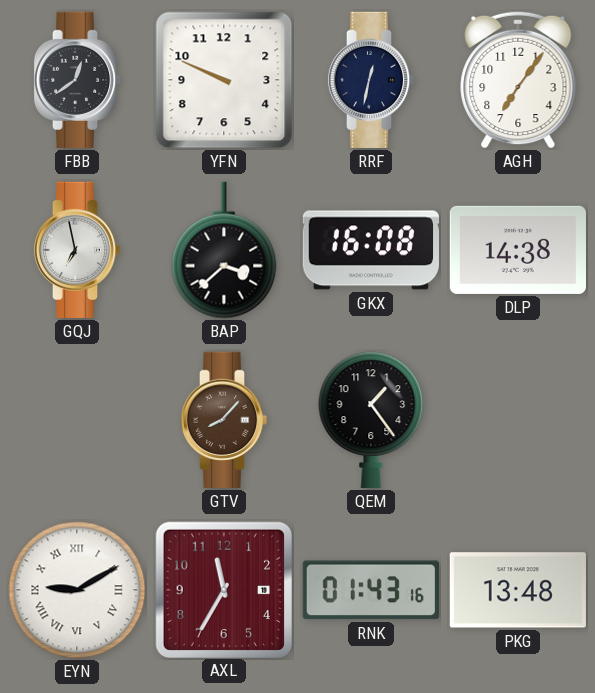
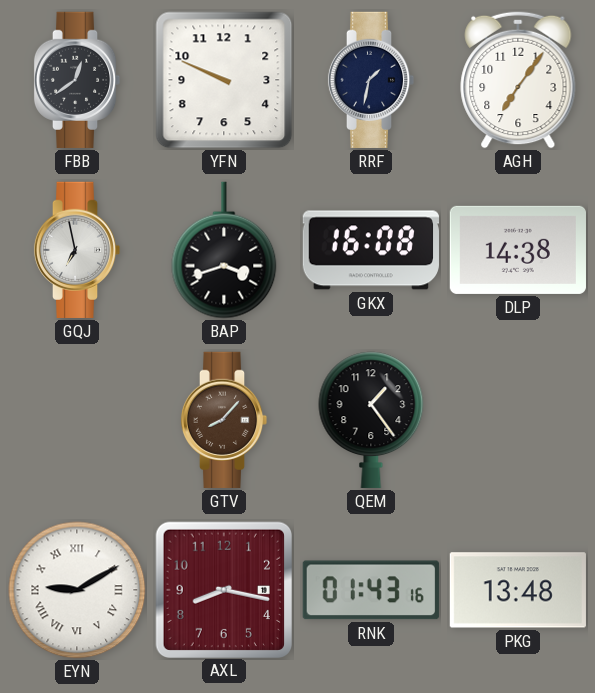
RRF: 12:32 -> 1:32
BAP: 3:38 -> 3:42
AXL: 11:35 -> 8:17
